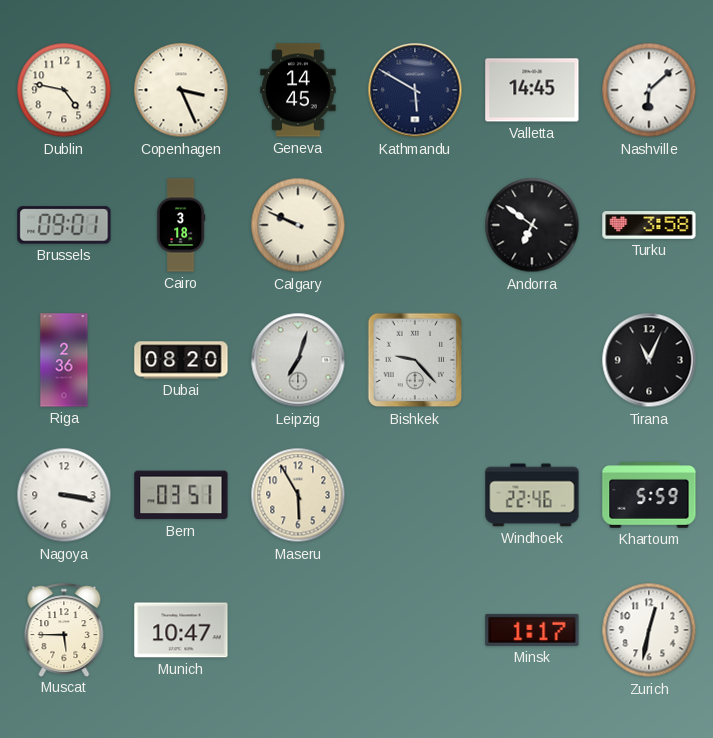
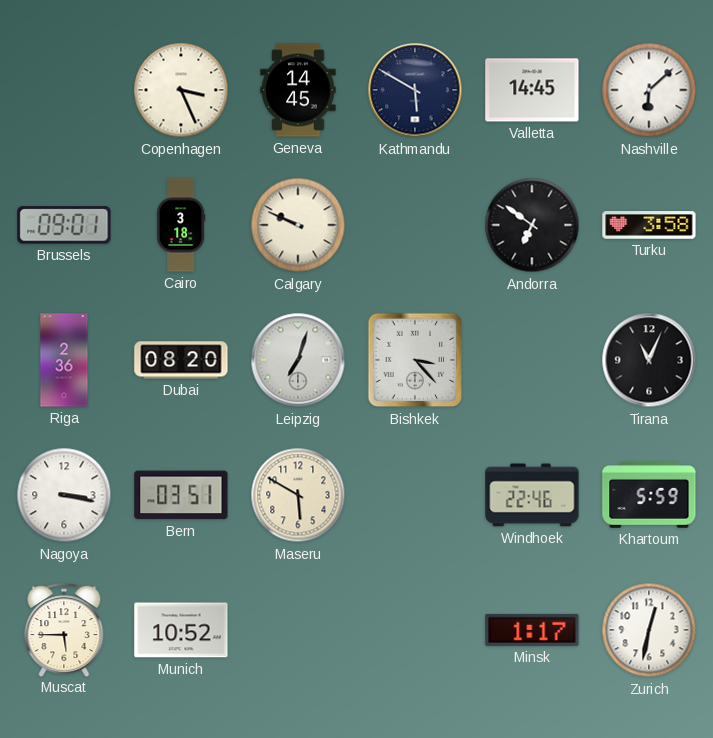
Dublin: 4:47 -> none
Bishkek: 9:23 -> 3:23
Maseru: 5:55 -> 5:50
Munich: 10:47 -> 10:52
